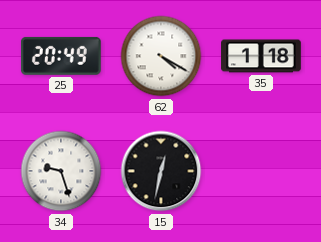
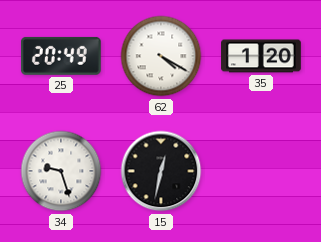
35: 1:18 -> 1:20
